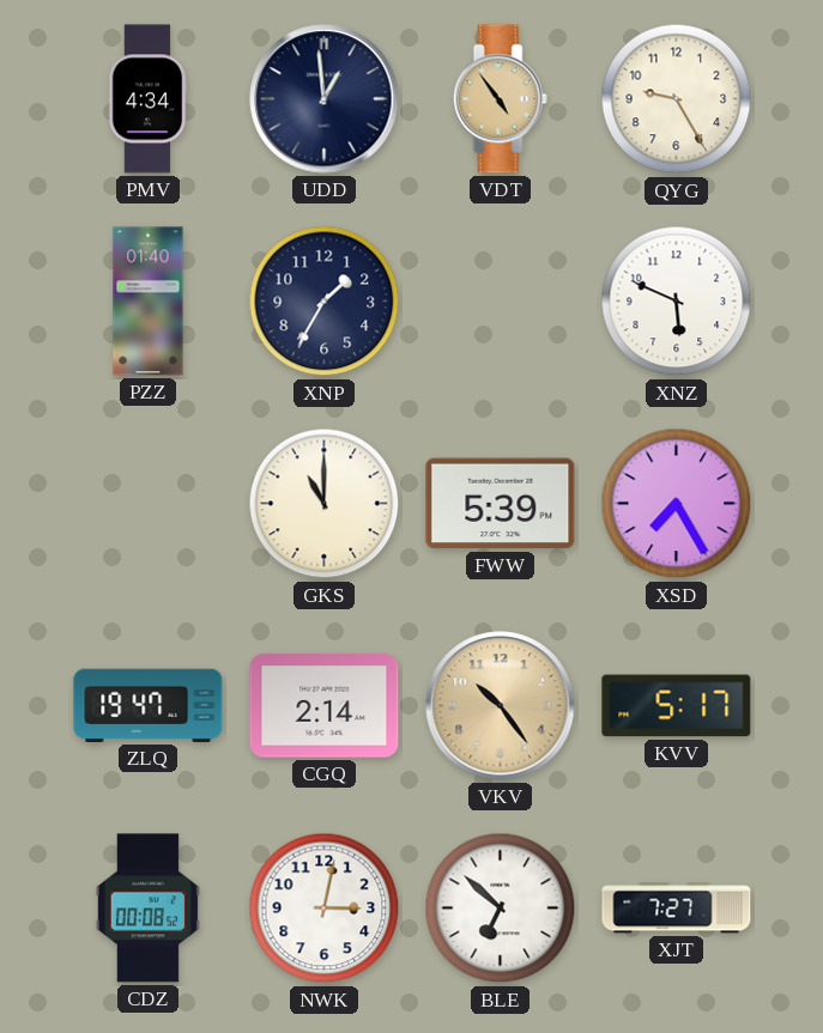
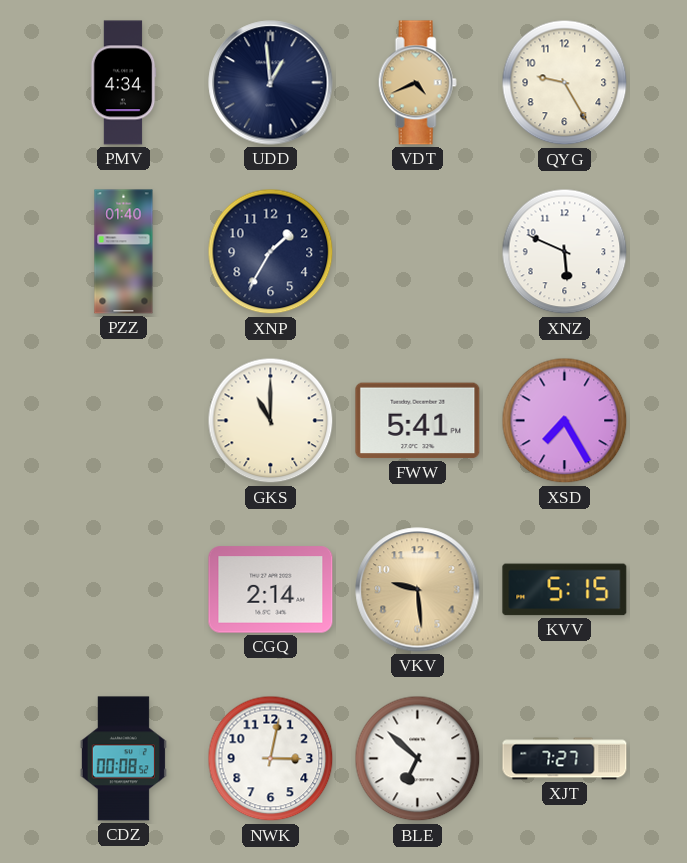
VDT: 4:54 -> 4:41
FWW: 5:39 -> 5:41
ZLQ: 19:47 -> none
VKV: 10:24 -> 9:29
KVV: 5:17 -> 5:15
